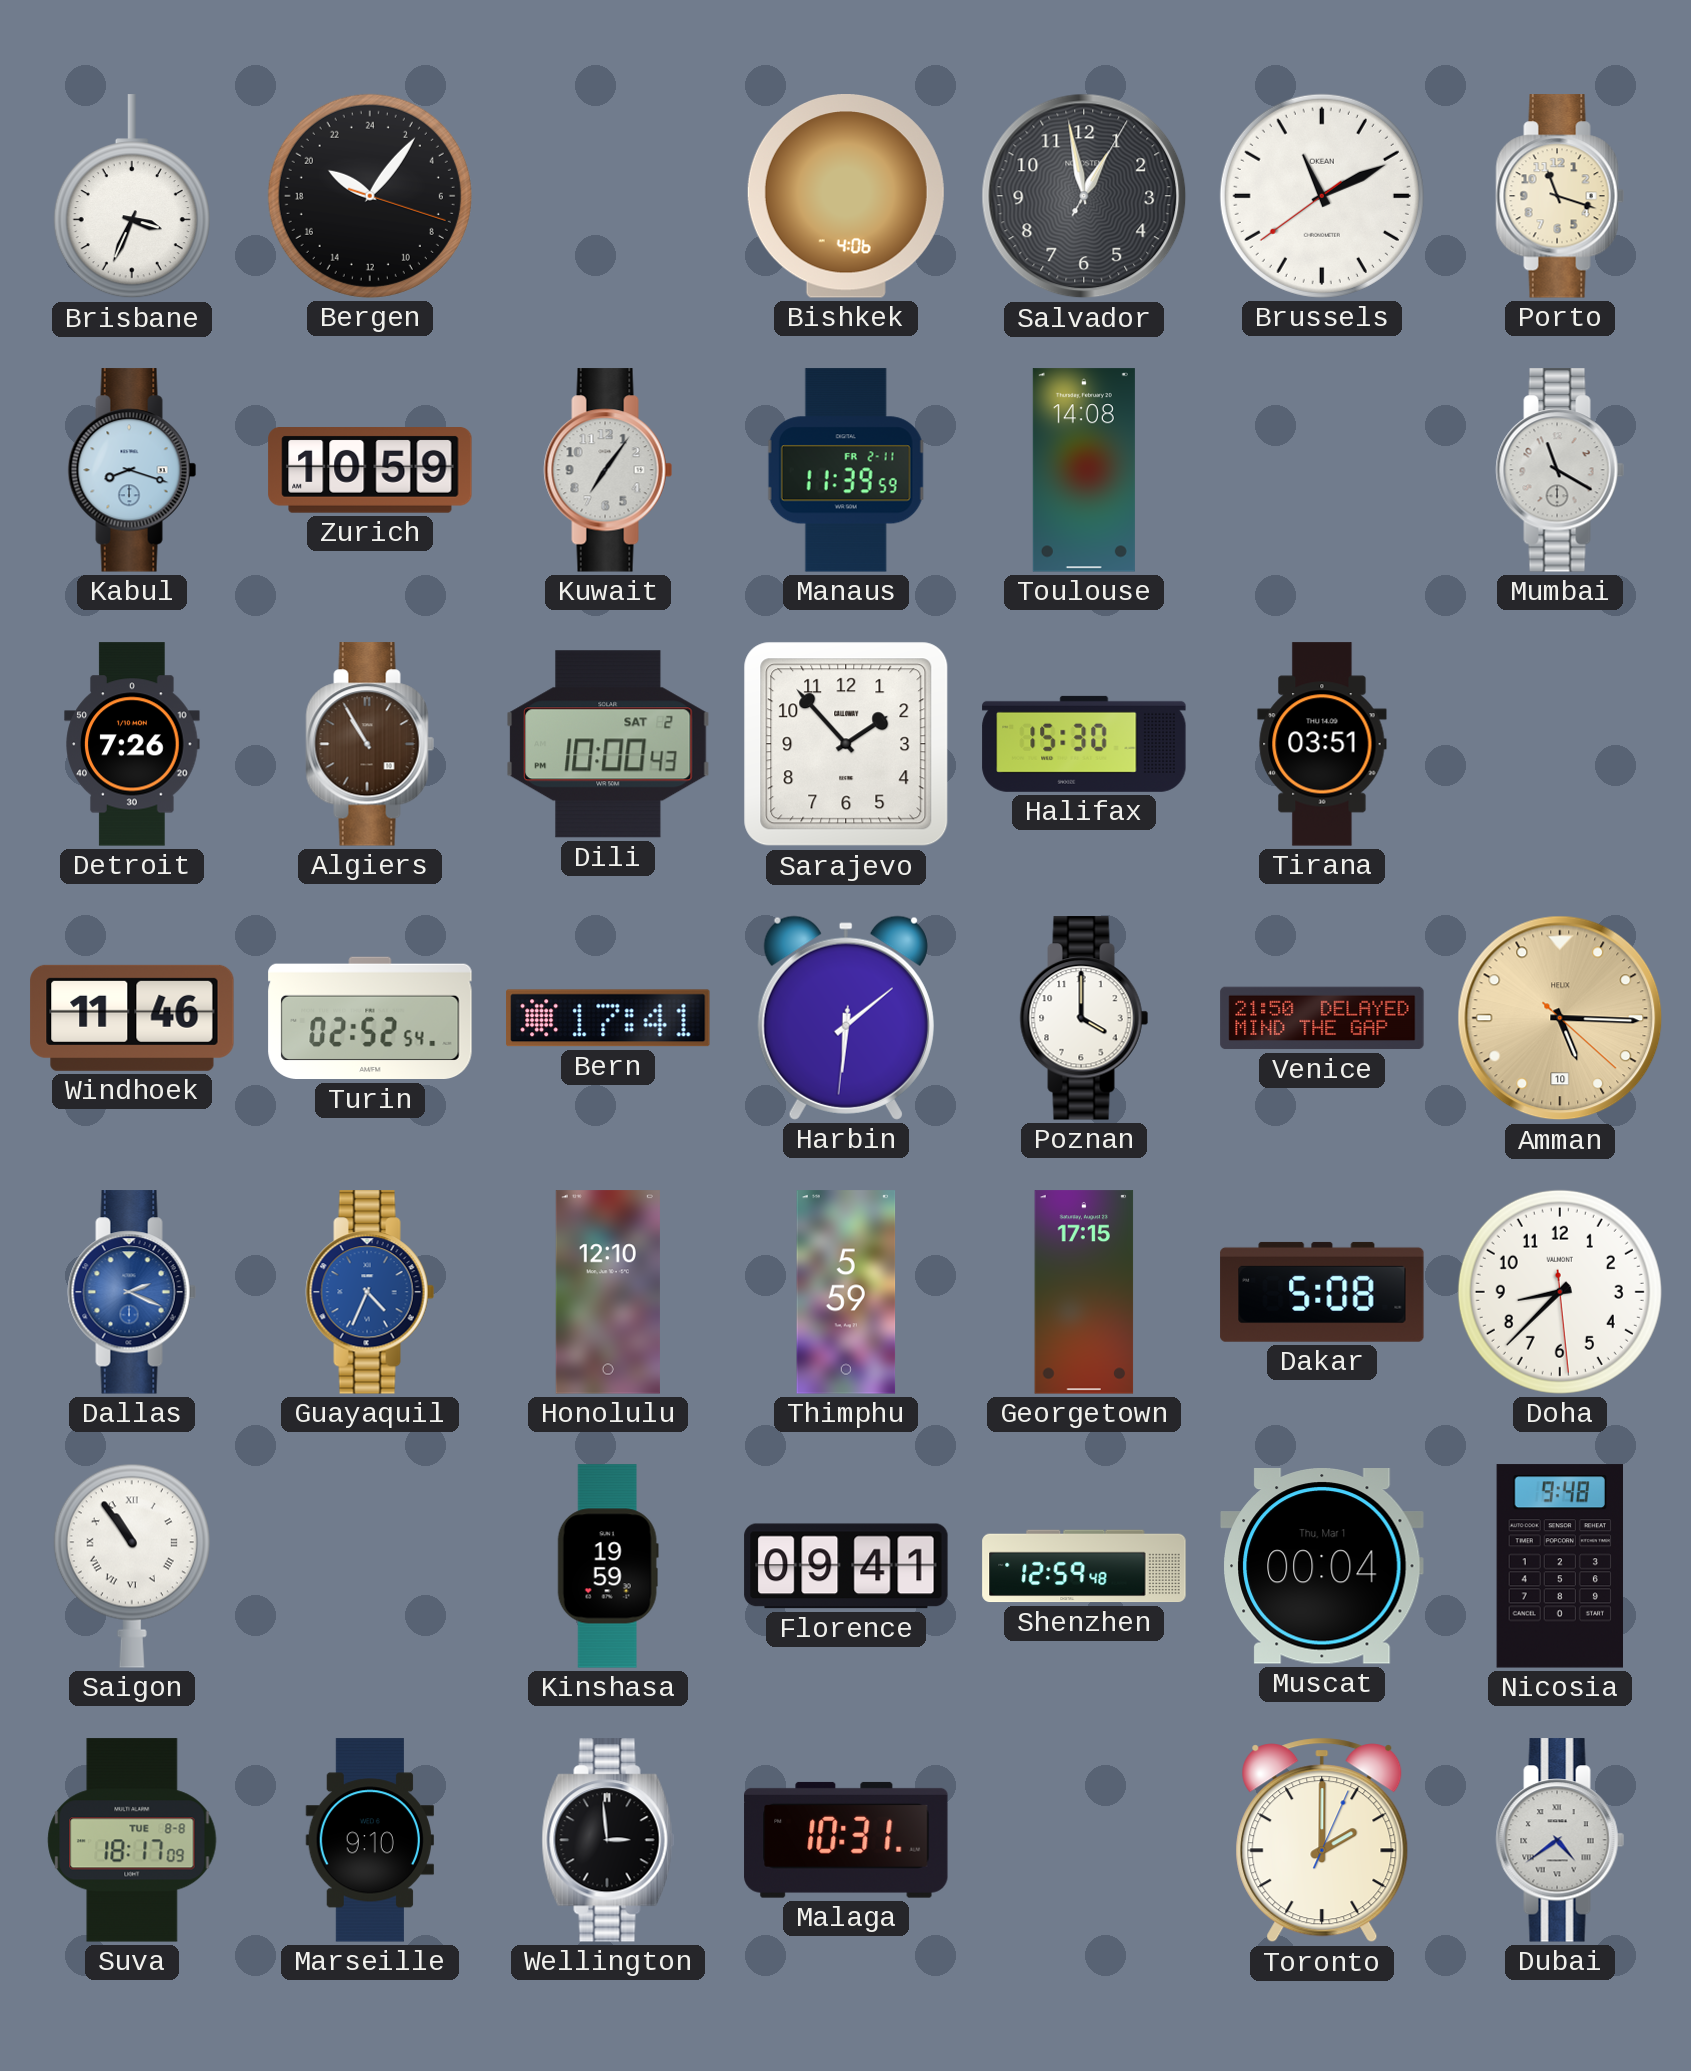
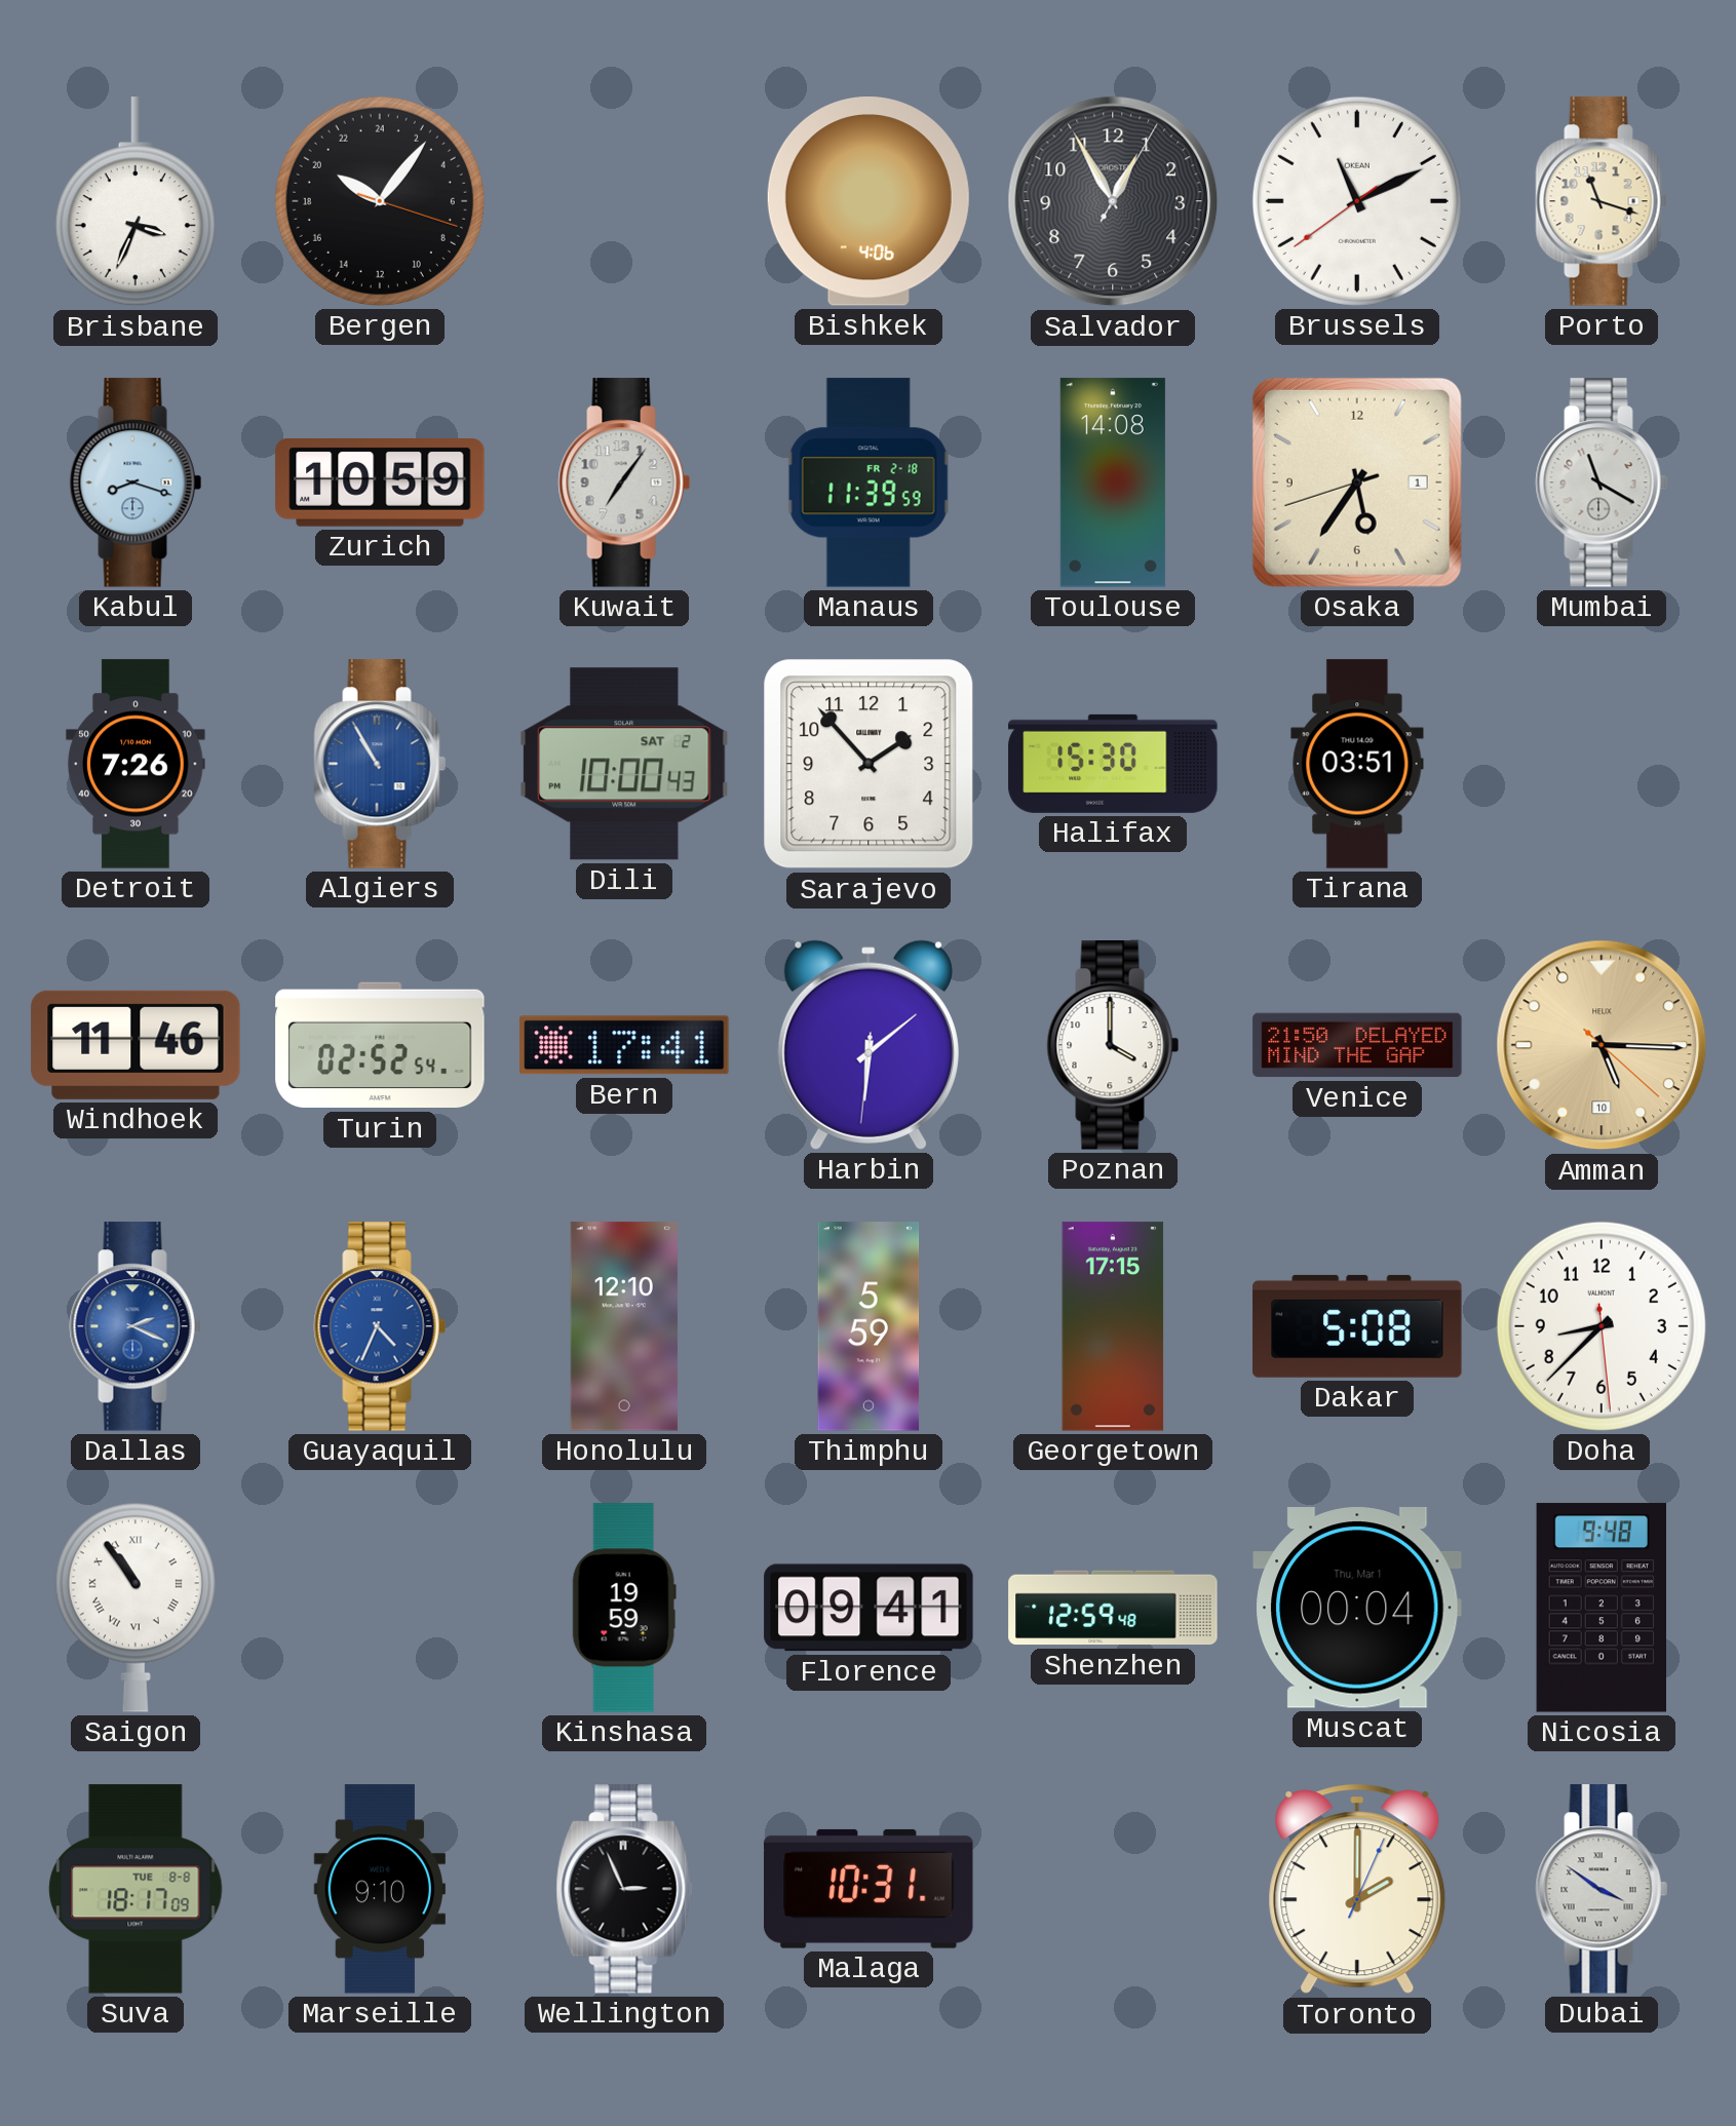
Salvador: 12:58 -> 12:55
Manaus date: FR 2-11 -> FR 2-18
Osaka: none -> 5:35
Algiers dial: brown -> blue
Wellington: 2:59 -> 2:56
Dubai: 4:39 -> 3:51
